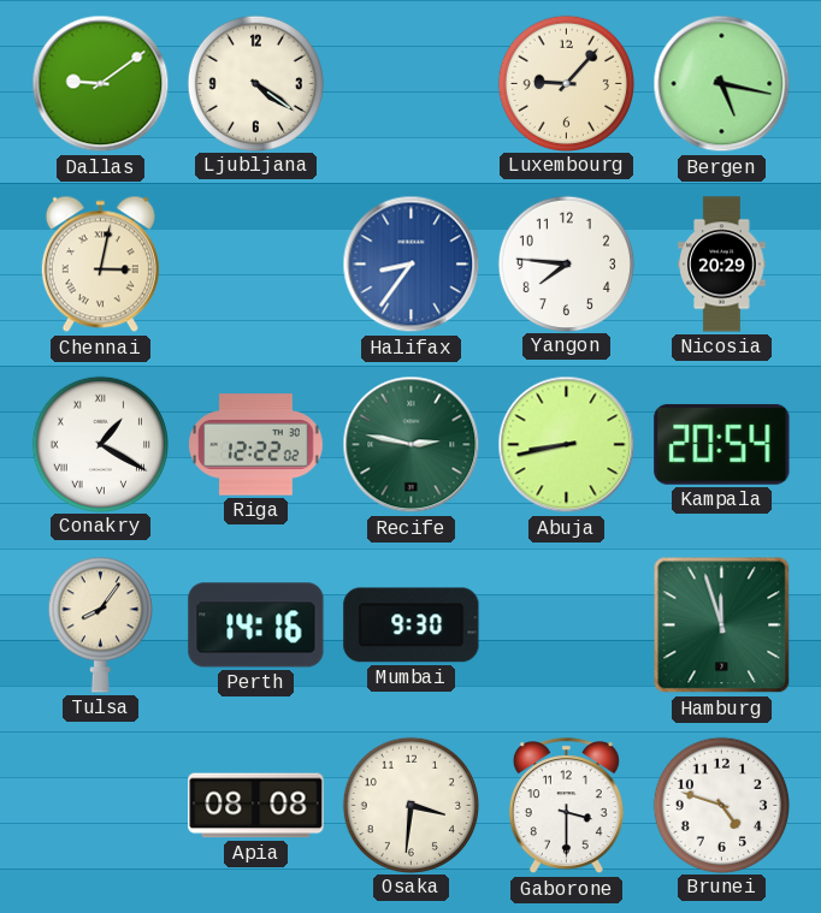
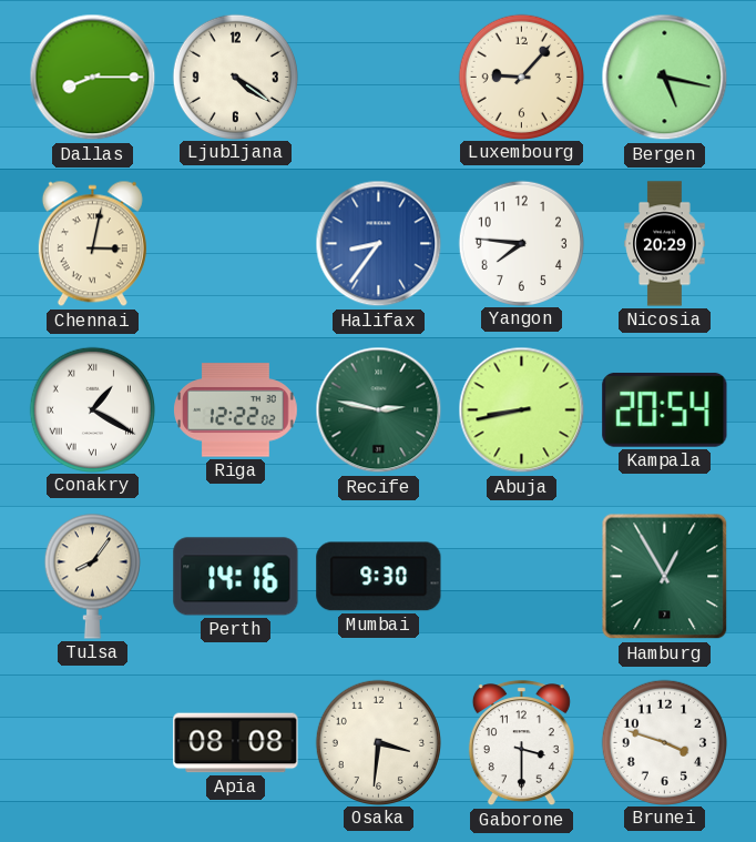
Dallas: 9:09 -> 8:15
Hamburg: 11:57 -> 12:55
Brunei: 4:48 -> 3:48
